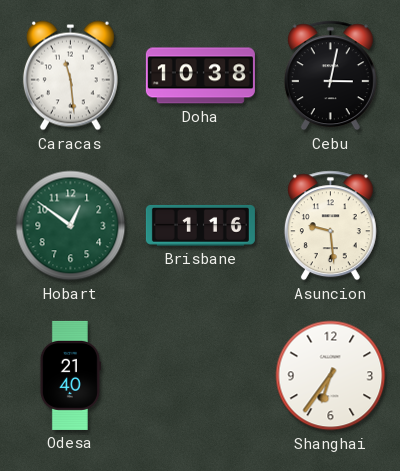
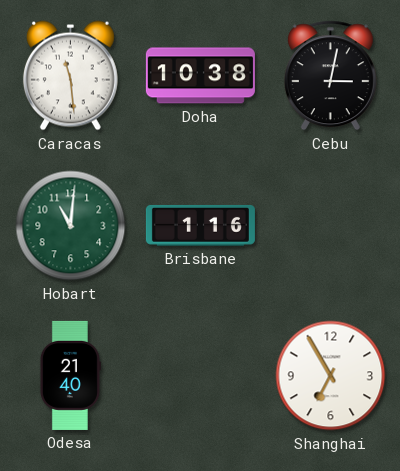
Hobart: 12:51 -> 11:01
Asuncion: 9:29 -> none
Shanghai: 6:36 -> 6:55
